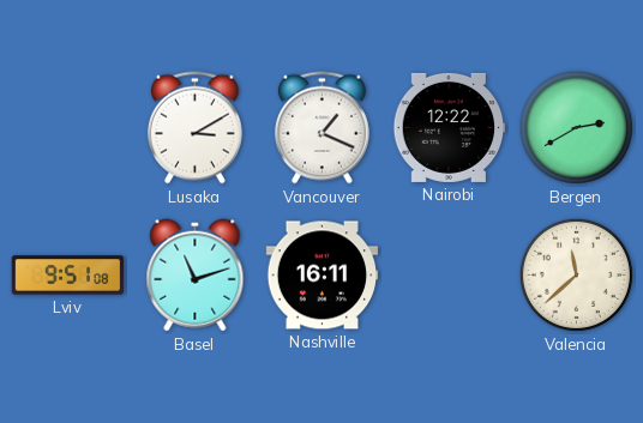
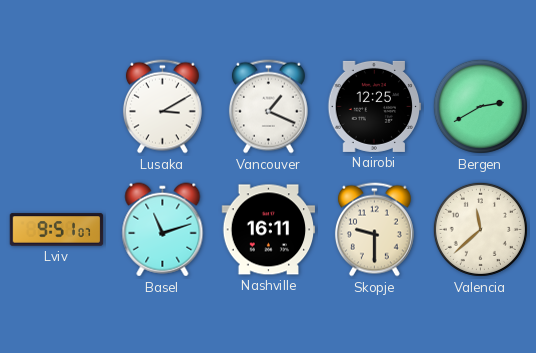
Nairobi: 12:22 -> 12:25
Lviv: 9:51:08 -> 9:51:07
Skopje: none -> 9:30
